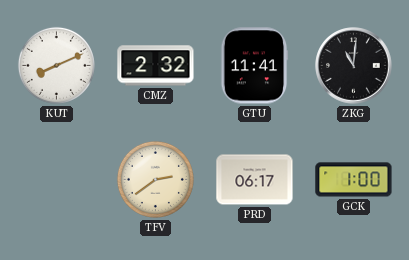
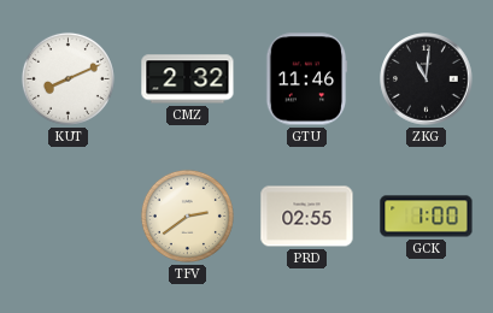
GTU: 11:41 -> 11:46
PRD: 06:17 -> 02:55
